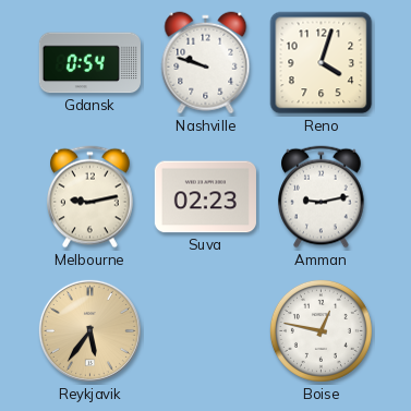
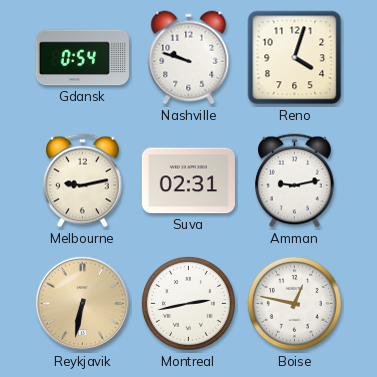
Suva: 02:23 -> 02:31
Reykjavik: 5:36 -> 6:32
Montreal: none -> 2:43
